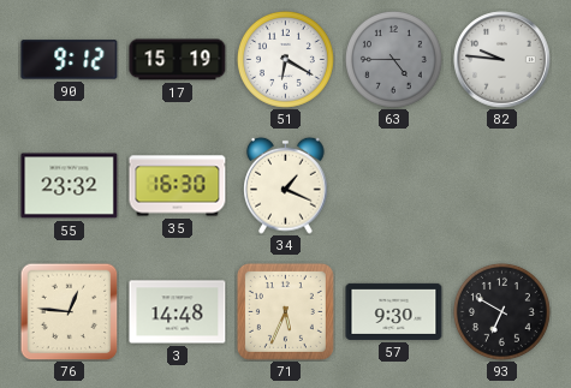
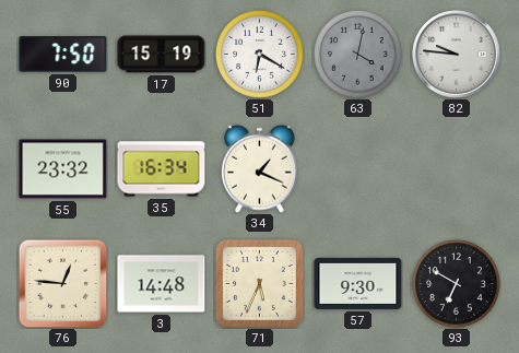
90: 9:12 -> 7:50
63: 4:45 -> 4:02
35: 16:30 -> 16:34
